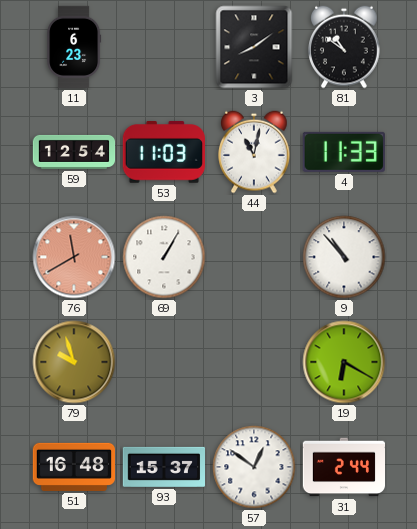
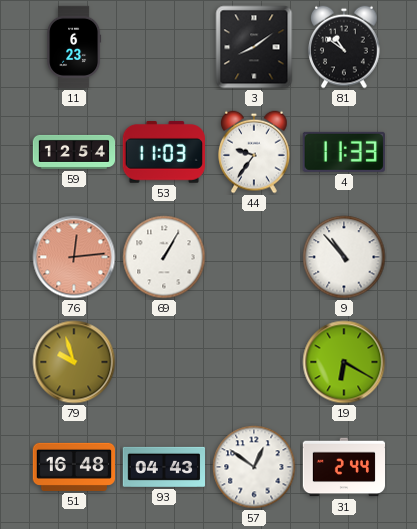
44: 11:02 -> 9:36
76: 11:40 -> 12:14
93: 15:37 -> 04:43
